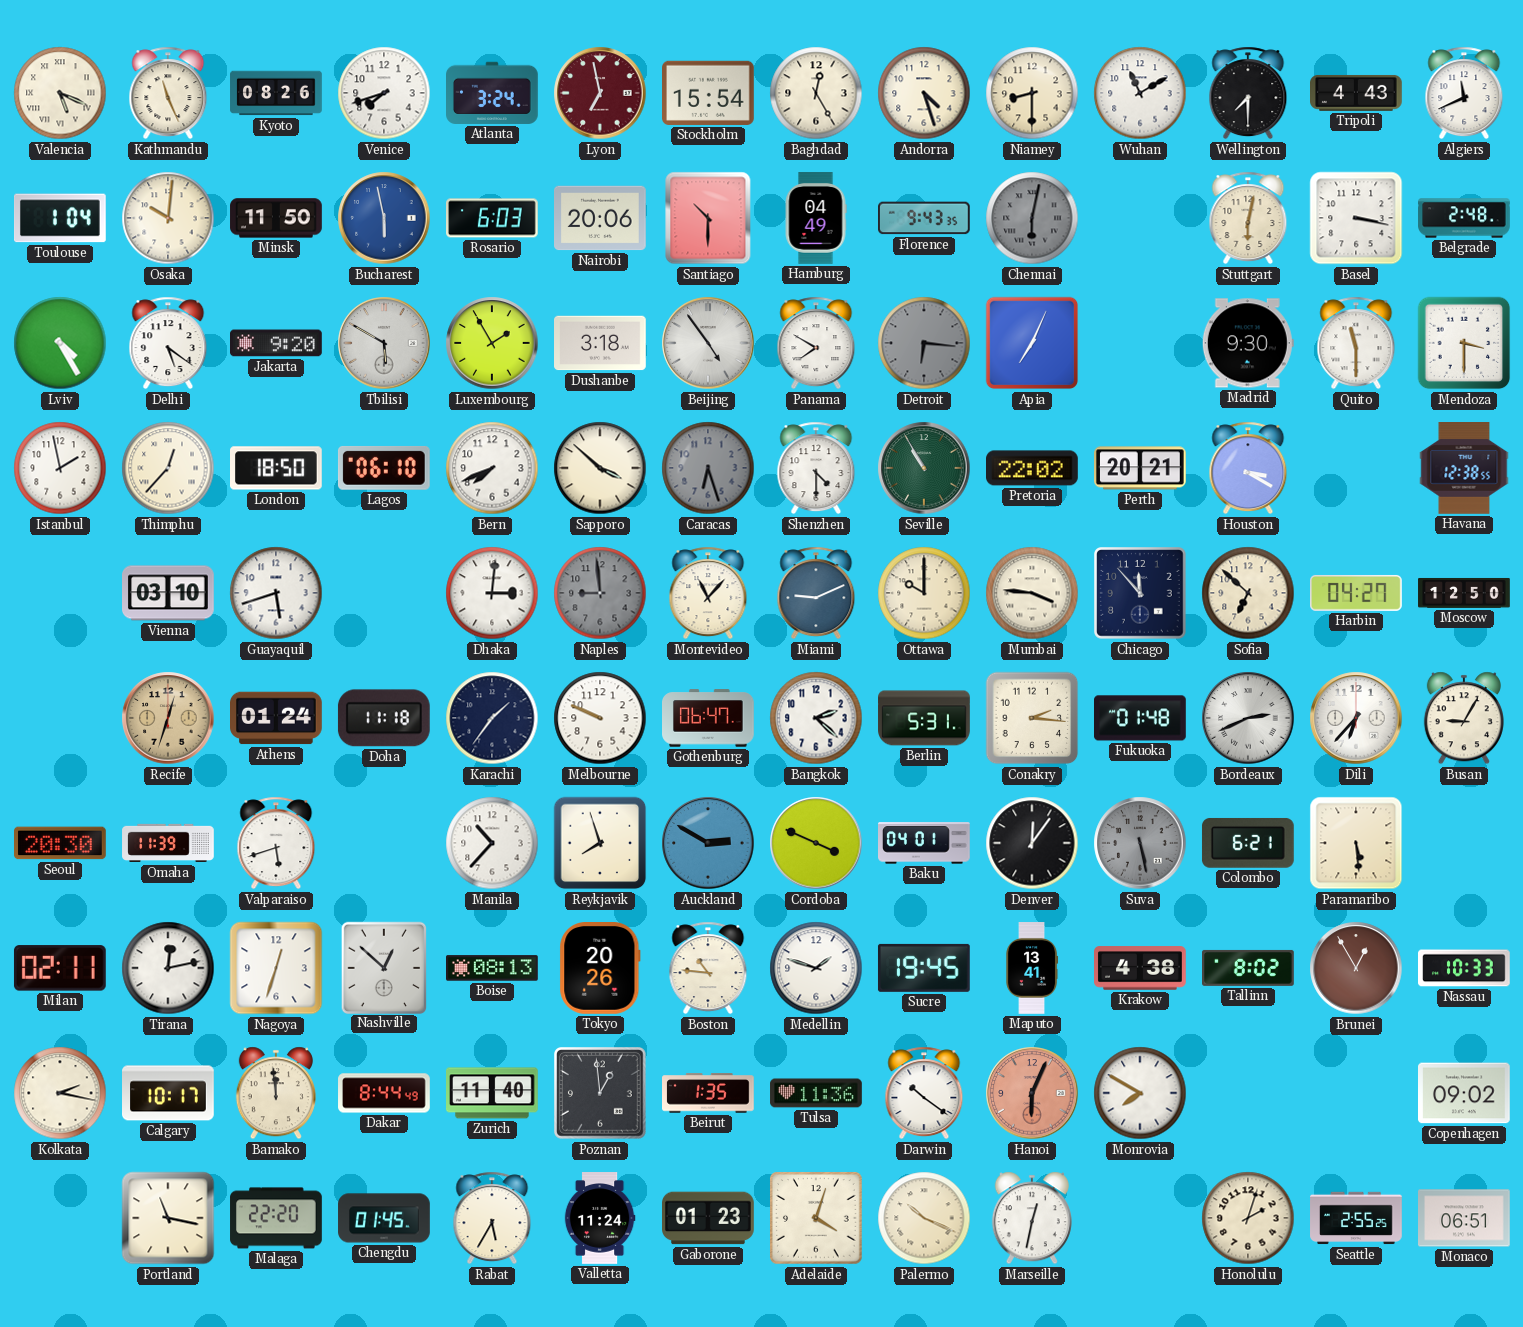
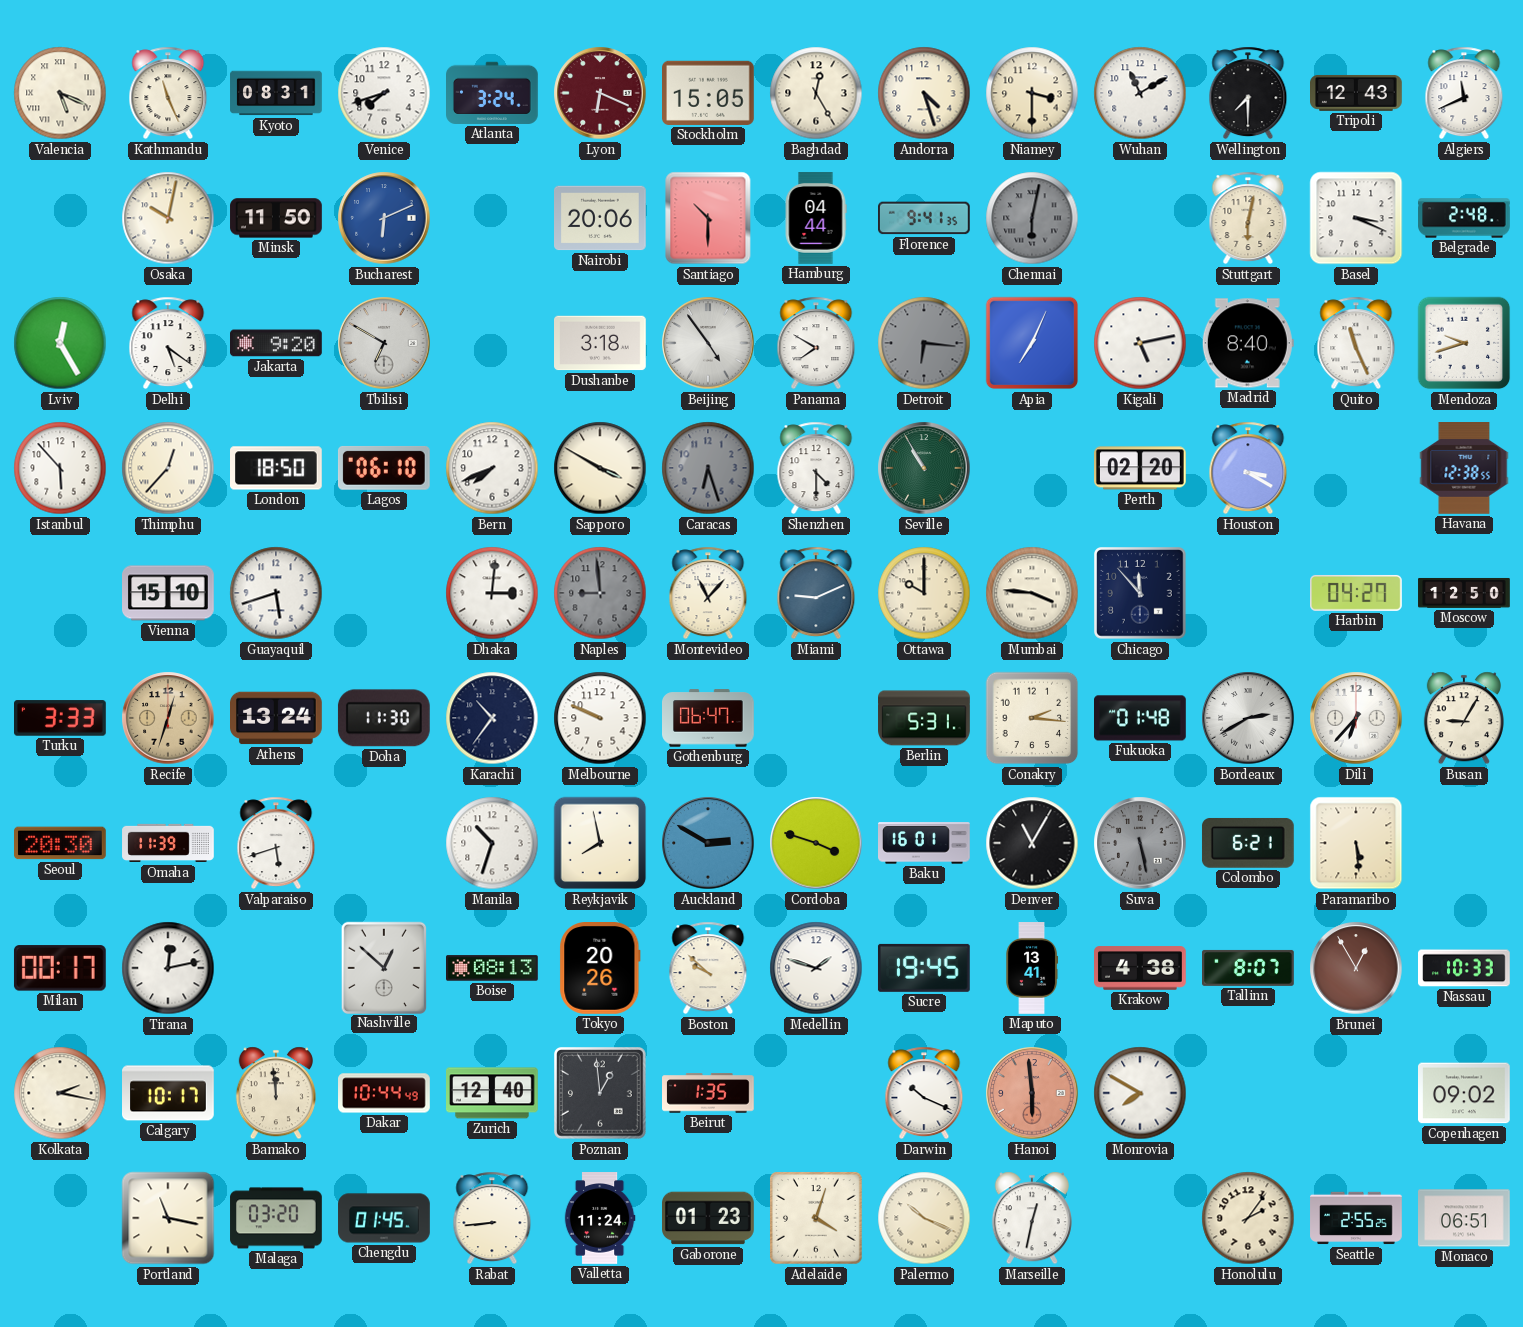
Kyoto: 08:26 -> 08:31
Lyon: 6:58 -> 6:19
Stockholm: 15:54 -> 15:05
Niamey: 8:30 -> 3:30
Tripoli: 4:43 -> 12:43
Toulouse: 1:04 -> none
Osaka: 10:01 -> 10:02
Bucharest: 5:58 -> 6:11
Rosario: 6:03 -> none
Hamburg: 04:49 -> 04:44
Florence: 9:43 -> 9:41
Basel: 3:17 -> 3:19
Lviv: 4:25 -> 12:25
Tbilisi: 5:50 -> 6:50
Luxembourg: 1:55 -> none
Kigali: none -> 5:13
Madrid: 9:30 -> 8:40
Quito: 11:30 -> 11:26
Mendoza: 3:30 -> 9:42
Istanbul: 1:58 -> 5:53
Sapporo: 3:52 -> 3:50
Pretoria: 22:02 -> none
Perth: 20:21 -> 02:20
Vienna: 03:10 -> 15:10
Sofia: 6:52 -> none
Turku: none -> 3:33
Athens: 01:24 -> 13:24
Doha: 11:18 -> 11:30
Karachi: 1:36 -> 10:36
Bangkok: 2:22 -> none
Bordeaux: 2:41 -> 2:40
Manila: 10:37 -> 10:33
Reykjavik: 7:57 -> 7:58
Cordoba: 3:49 -> 3:48
Baku: 04:01 -> 16:01
Denver: 12:06 -> 11:05
Milan: 02:11 -> 00:17
Nagoya: 12:33 -> none
Boston: 10:46 -> 9:52
Tallinn: 8:02 -> 8:07
Dakar: 8:44 -> 10:44
Zurich: 11:40 -> 12:40
Tulsa: 11:36 -> none
Darwin: 10:21 -> 10:19
Hanoi: 6:04 -> 5:59
Malaga: 22:20 -> 03:20
Rabat: 5:35 -> 8:44
Honolulu: 2:03 -> 2:06
